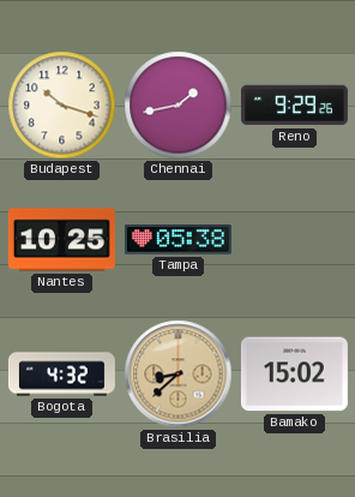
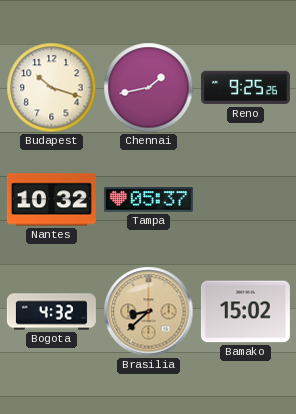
Reno: 9:29 -> 9:25
Nantes: 10:25 -> 10:32
Tampa: 05:38 -> 05:37
